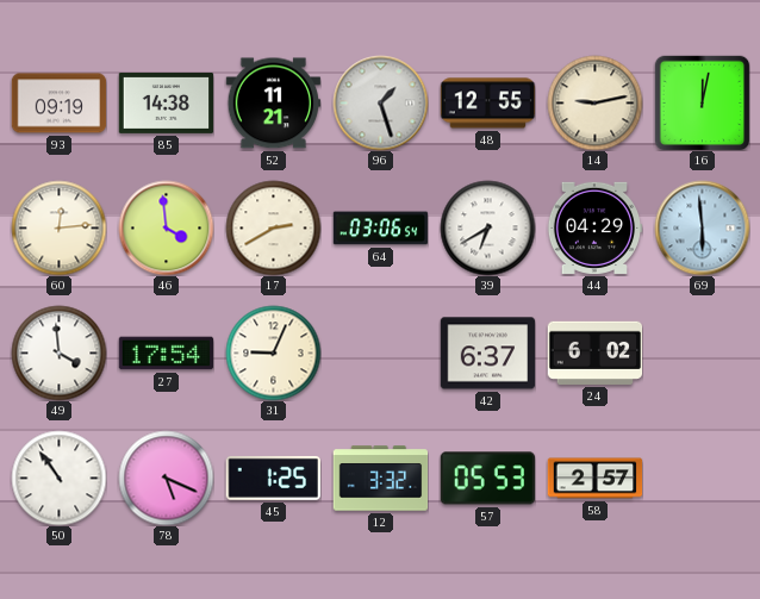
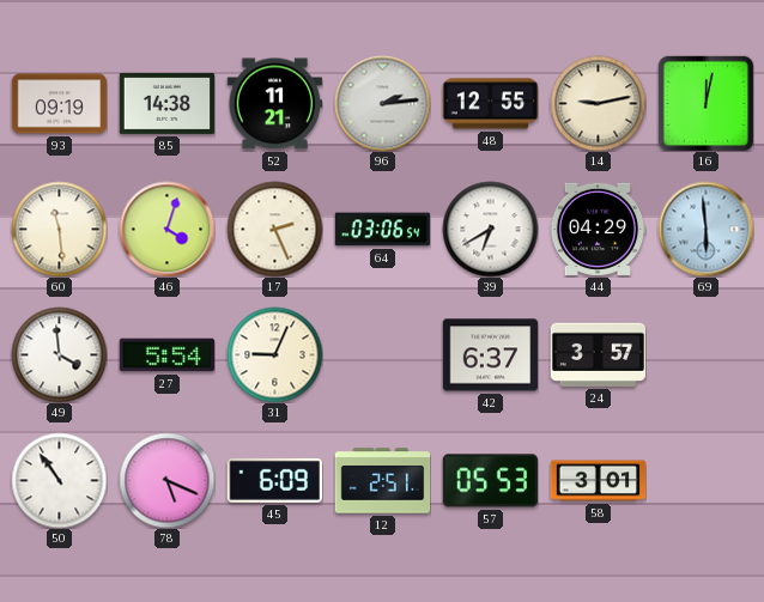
96: 1:27 -> 2:14
60: 12:14 -> 11:29
46: 3:59 -> 4:03
17: 2:40 -> 2:26
27: 17:54 -> 5:54
24: 6:02 -> 3:57
45: 1:25 -> 6:09
12: 3:32 -> 2:51
58: 2:57 -> 3:01
